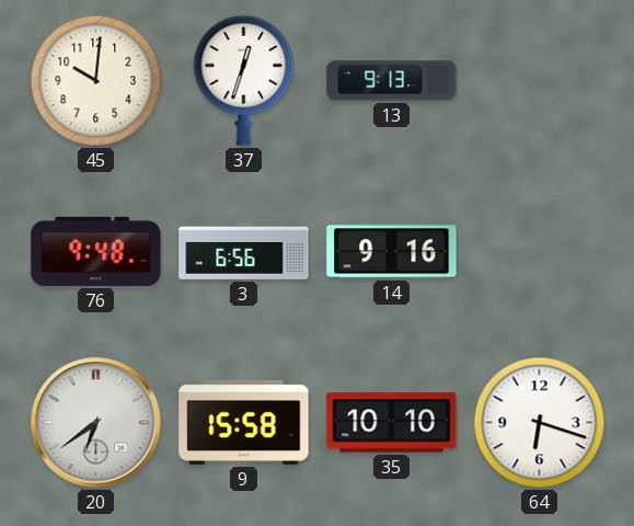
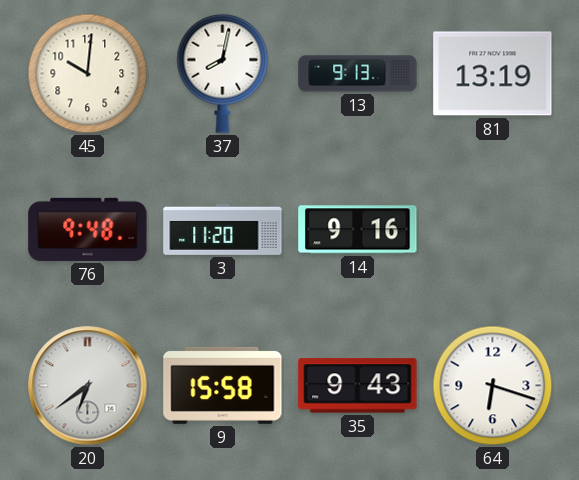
37: 12:33 -> 8:02
81: none -> 13:19
3: 6:56 -> 11:20
35: 10:10 -> 9:43
